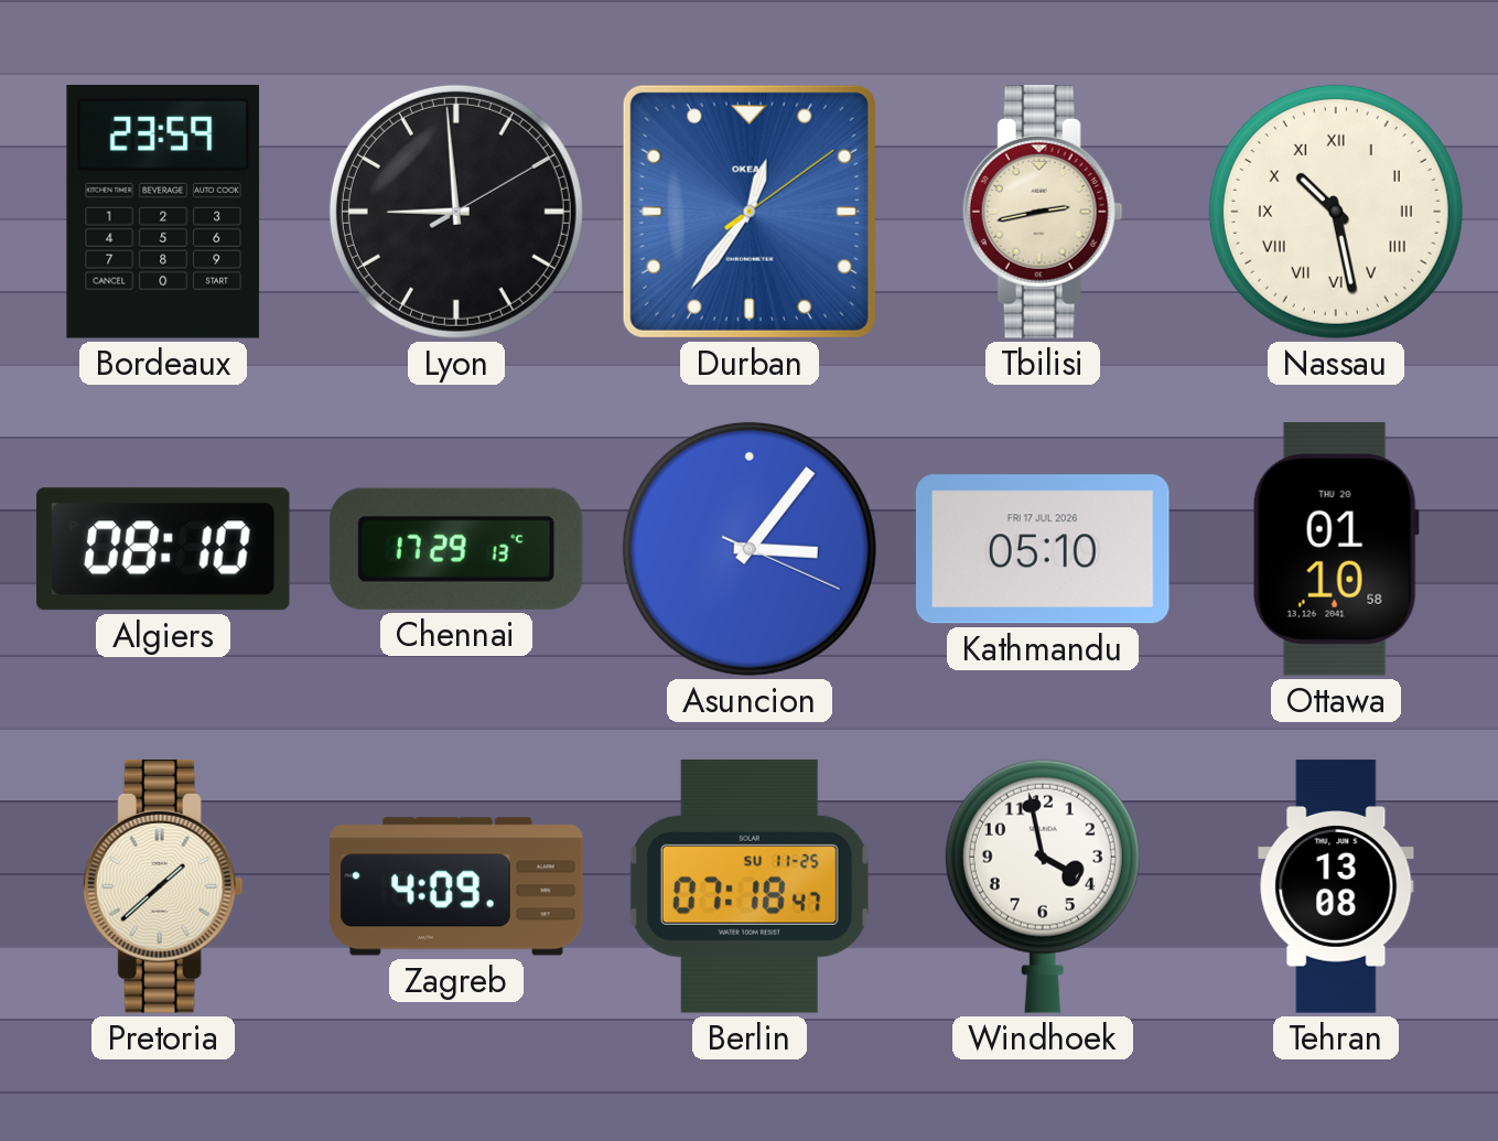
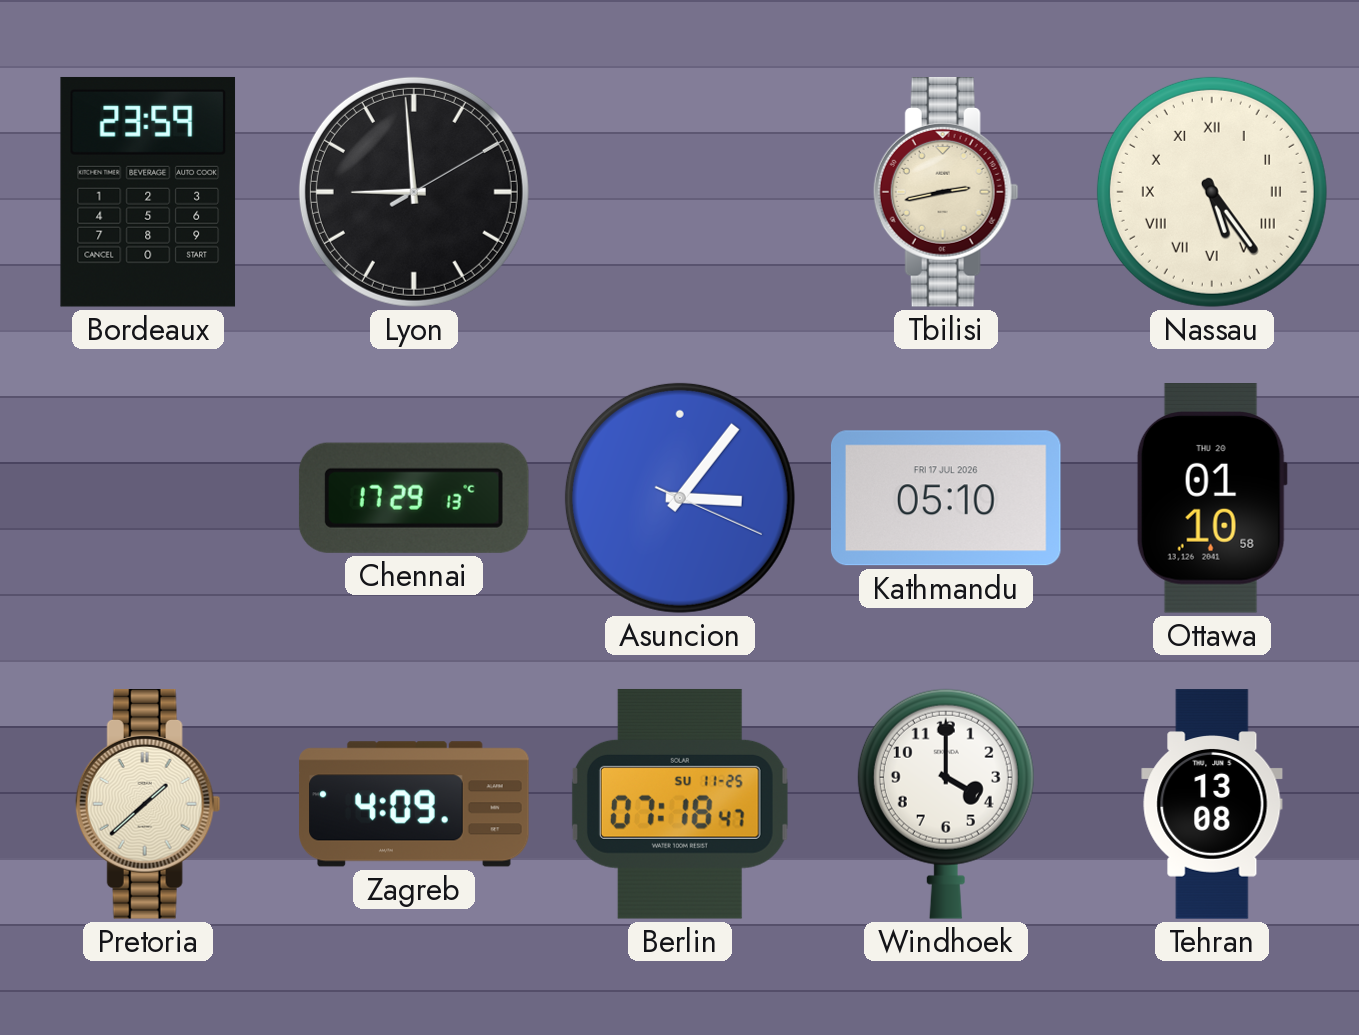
Durban: 12:36 -> none
Nassau: 10:28 -> 5:24
Algiers: 08:10 -> none
Windhoek: 3:58 -> 4:00
